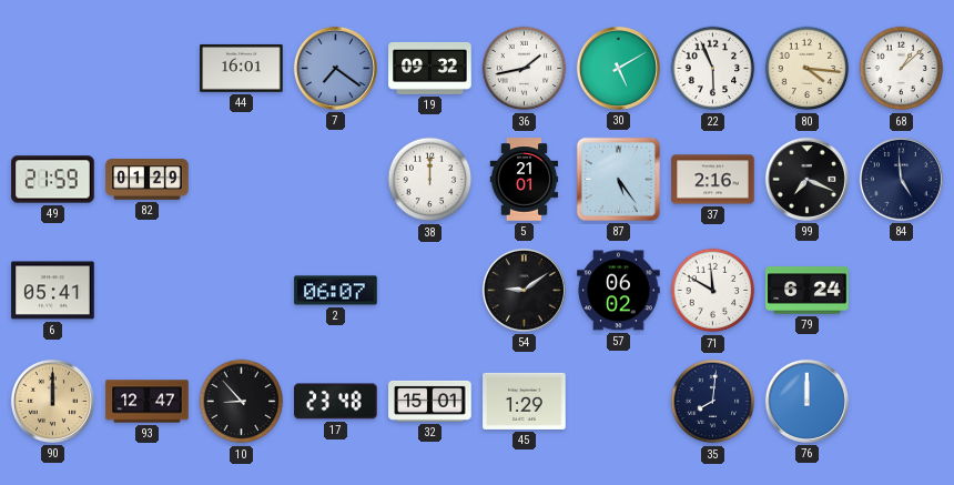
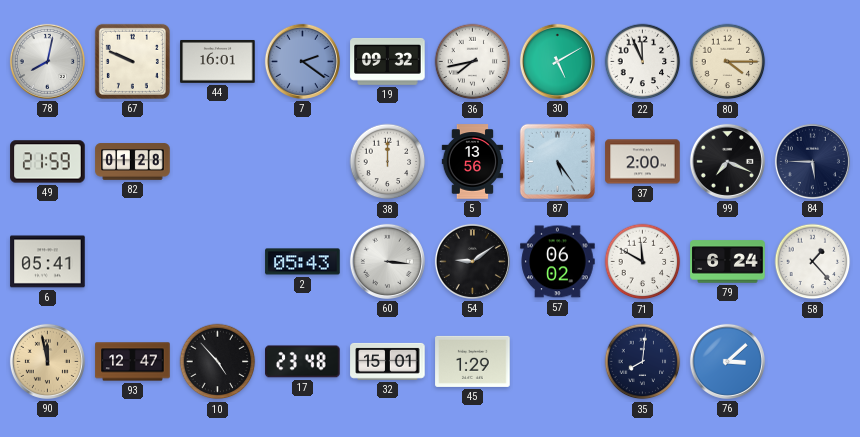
78: none -> 8:02
67: none -> 9:49
7: 7:21 -> 2:21
36: 1:43 -> 7:43
22: 5:56 -> 11:56
80: 4:16 -> 4:15
68: 1:08 -> none
82: 01:29 -> 01:28
5: 21:01 -> 13:56
37: 2:16 -> 2:00
84: 4:59 -> 5:45
2: 06:07 -> 05:43
60: none -> 3:16
58: none -> 1:23
90: 12:00 -> 11:58
10: 8:53 -> 4:53
76: 12:00 -> 3:08
